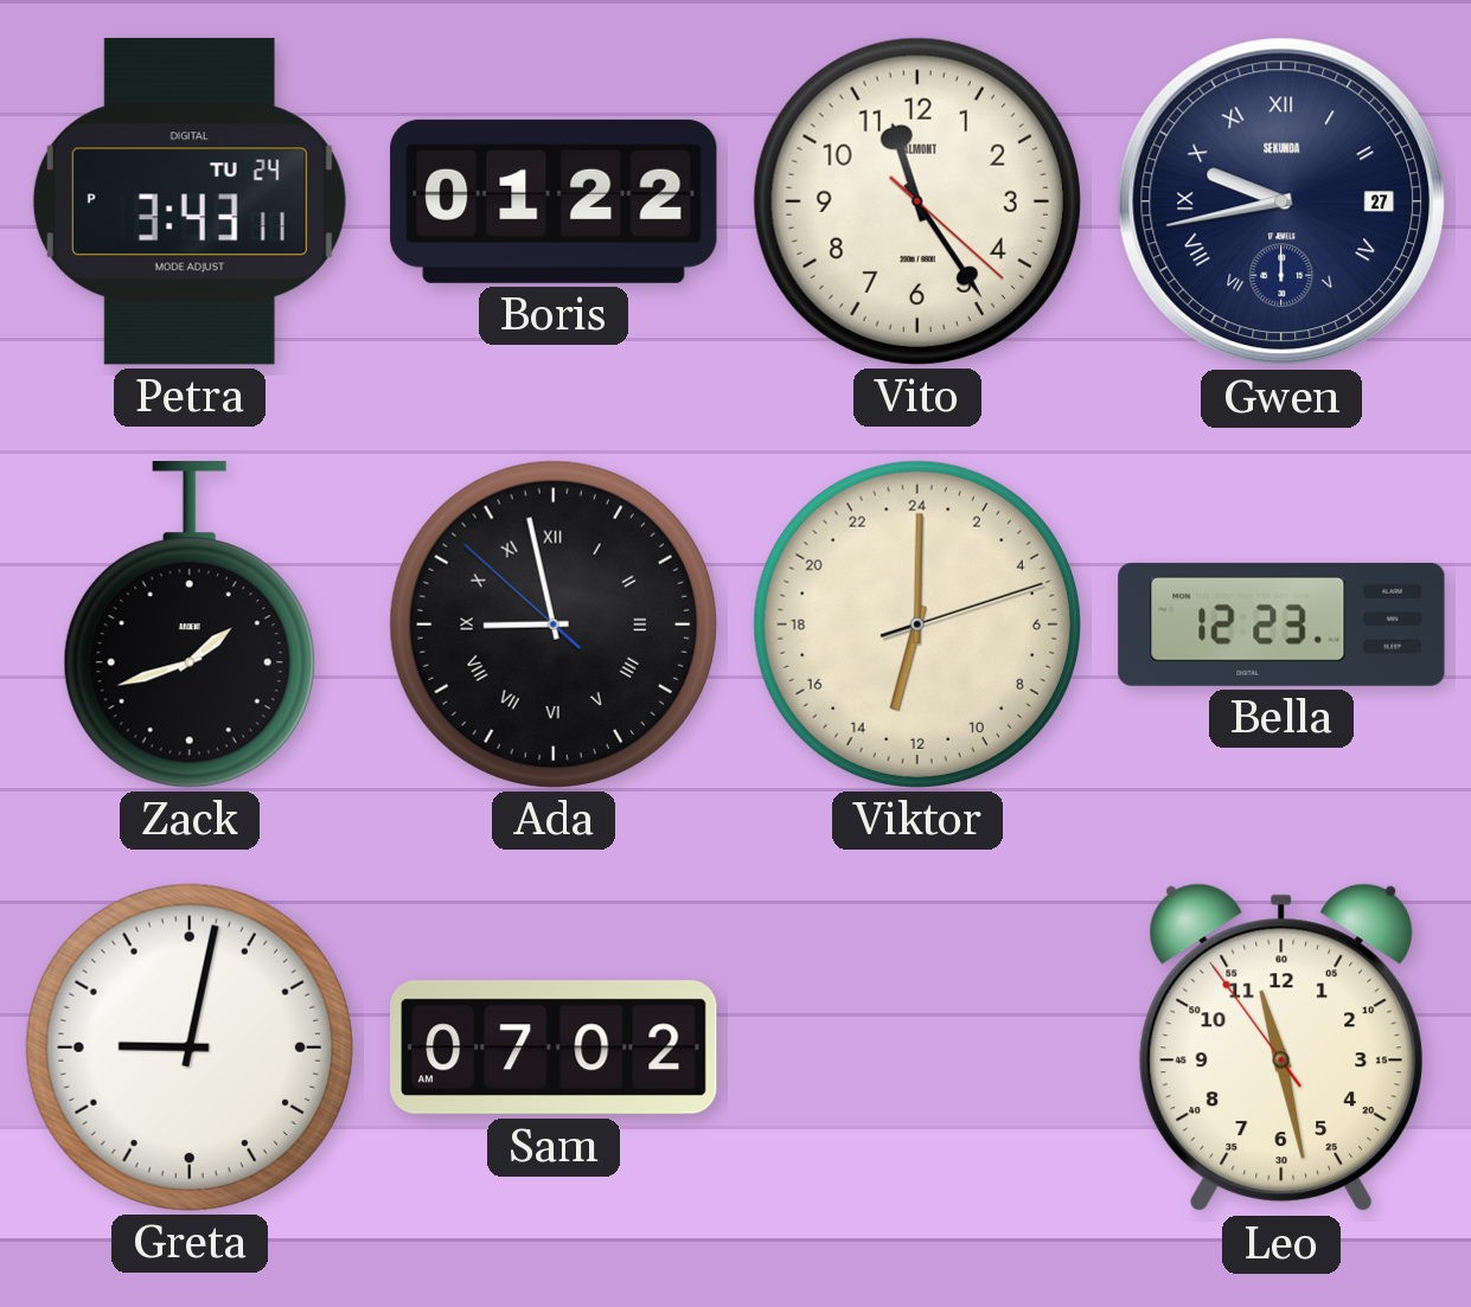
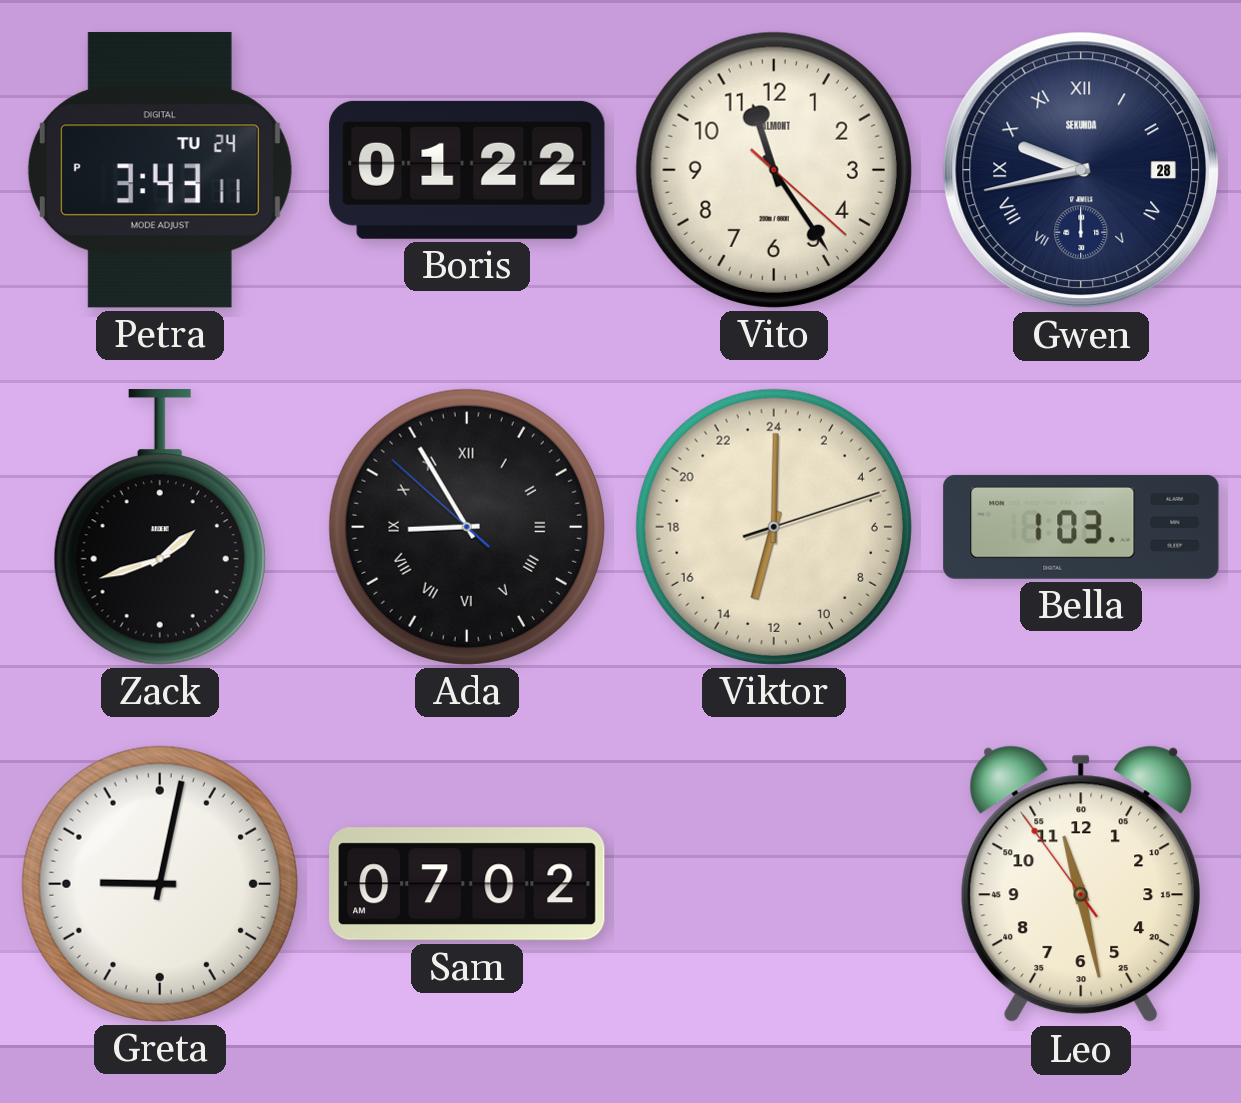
Gwen date: 27 -> 28
Ada: 8:57 -> 8:54
Bella: 12:23 -> 1:03
